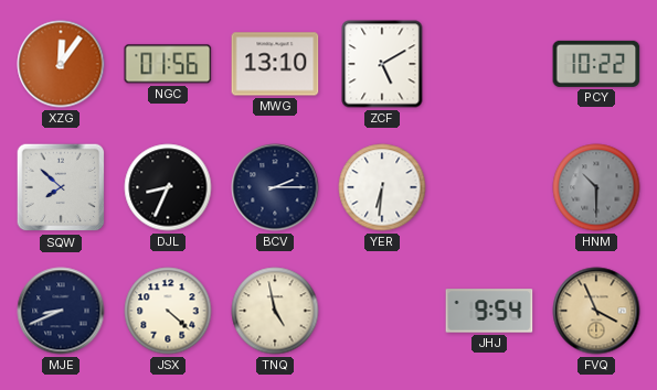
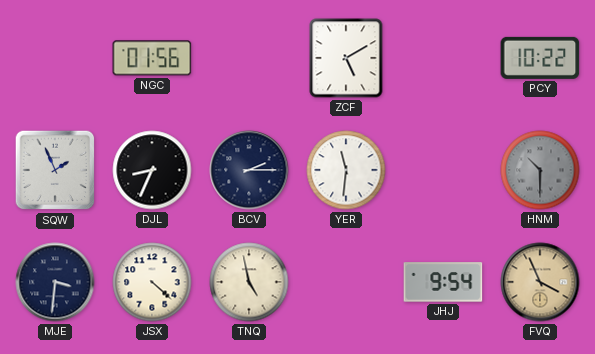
XZG: 12:06 -> none
MWG: 13:10 -> none
SQW: 7:52 -> 1:56
YER: 6:31 -> 11:31
MJE: 8:41 -> 3:31
